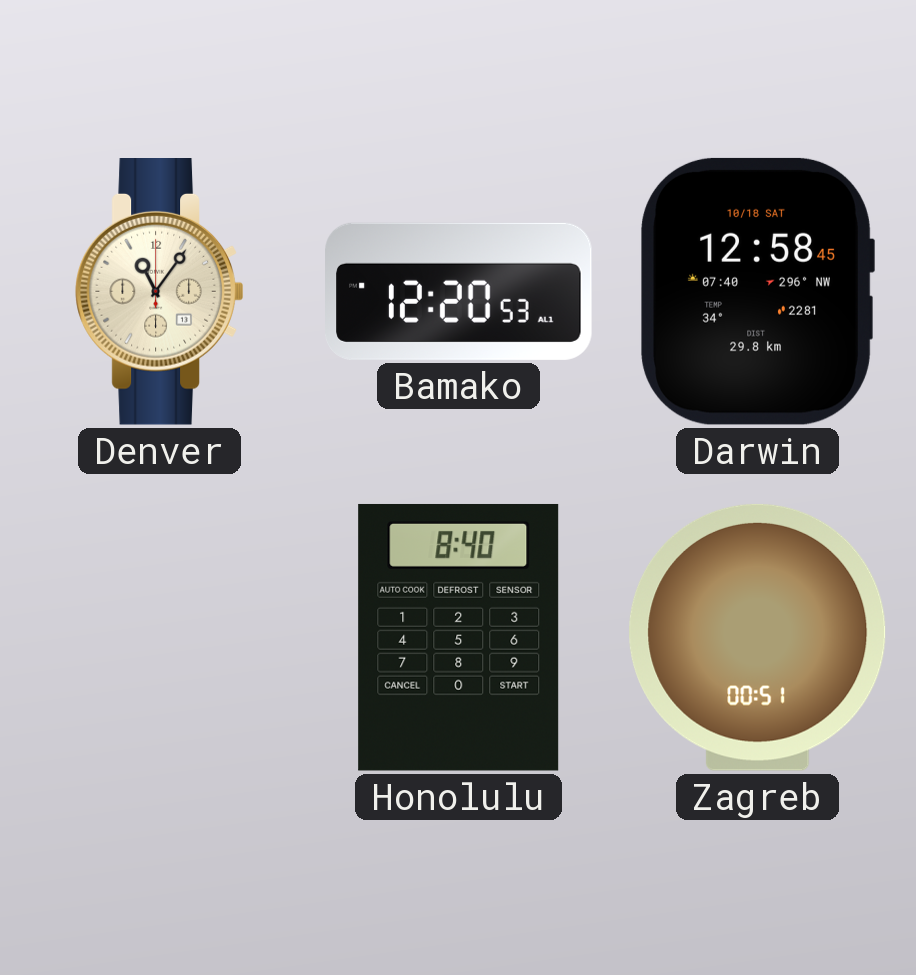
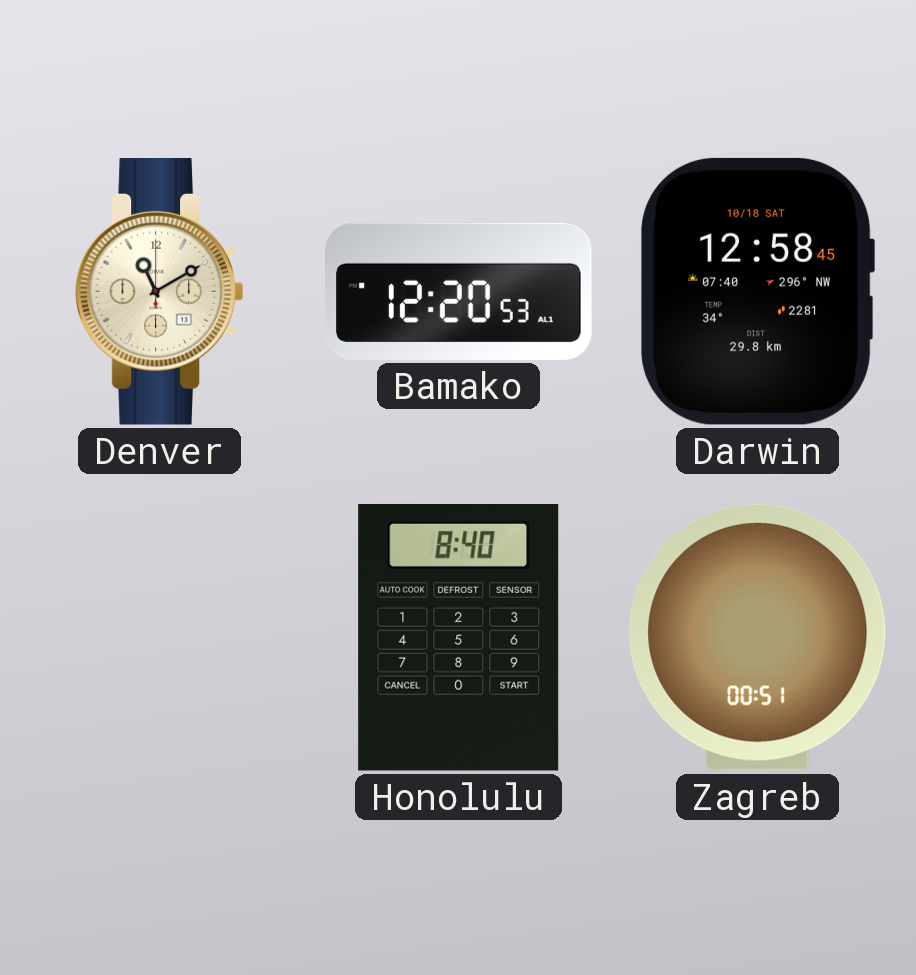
Denver: 11:06 -> 11:10
